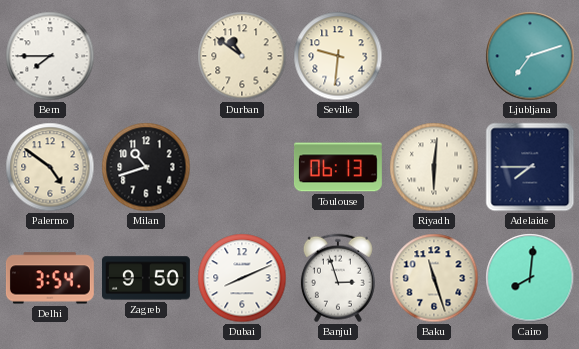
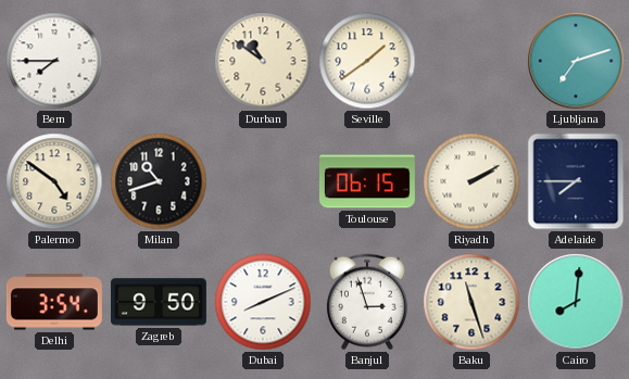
Seville: 9:31 -> 1:39
Toulouse: 06:13 -> 06:15
Riyadh: 6:01 -> 2:10
